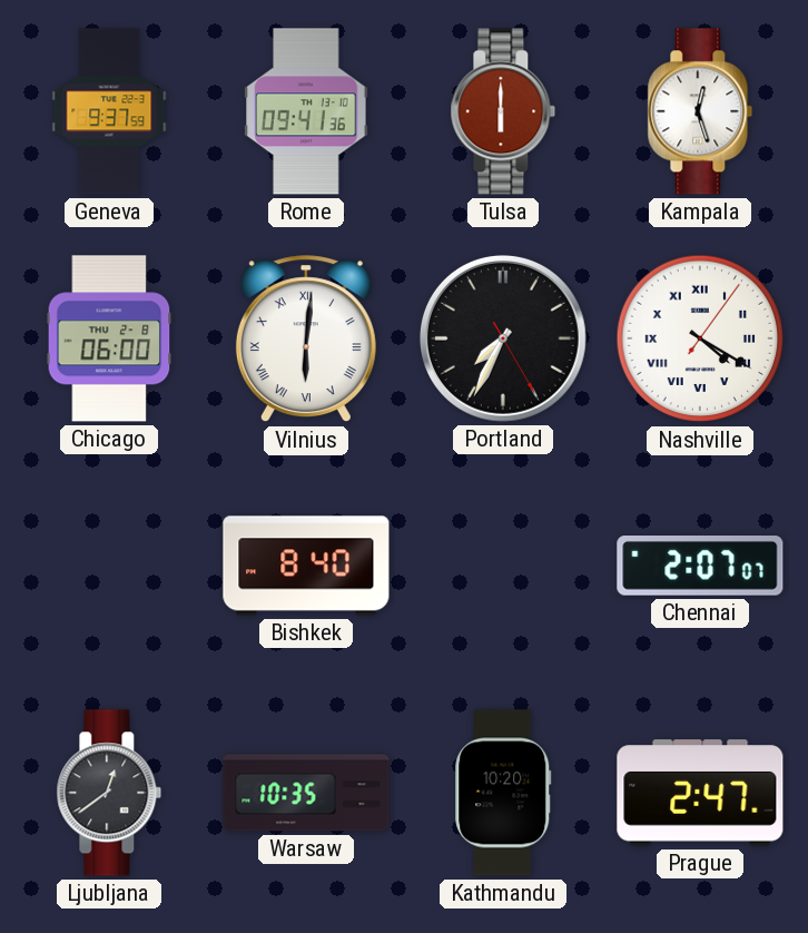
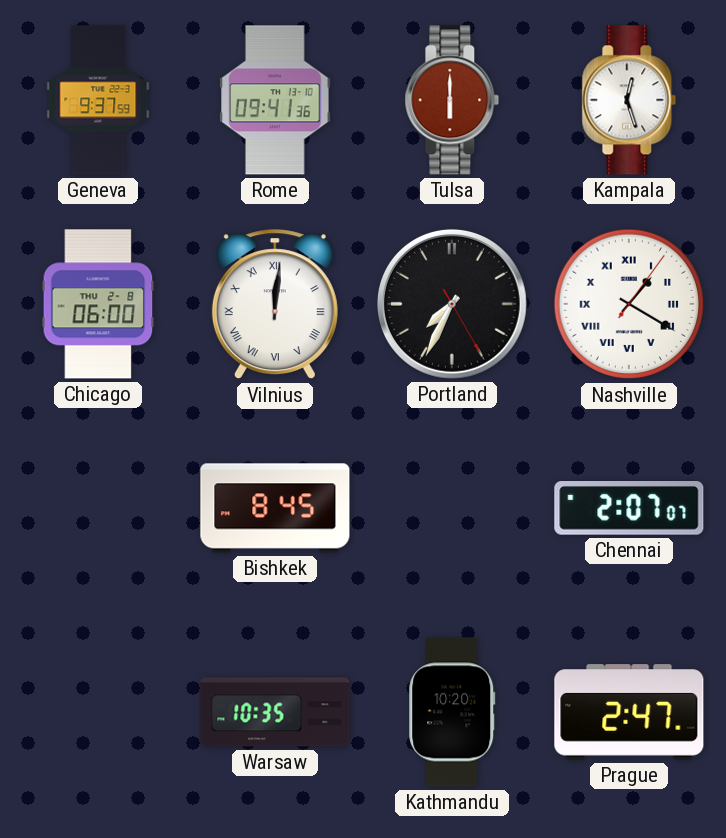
Vilnius: 6:01 -> 12:01
Nashville: 4:20 -> 1:20
Bishkek: 8:40 -> 8:45
Ljubljana: 12:39 -> none
